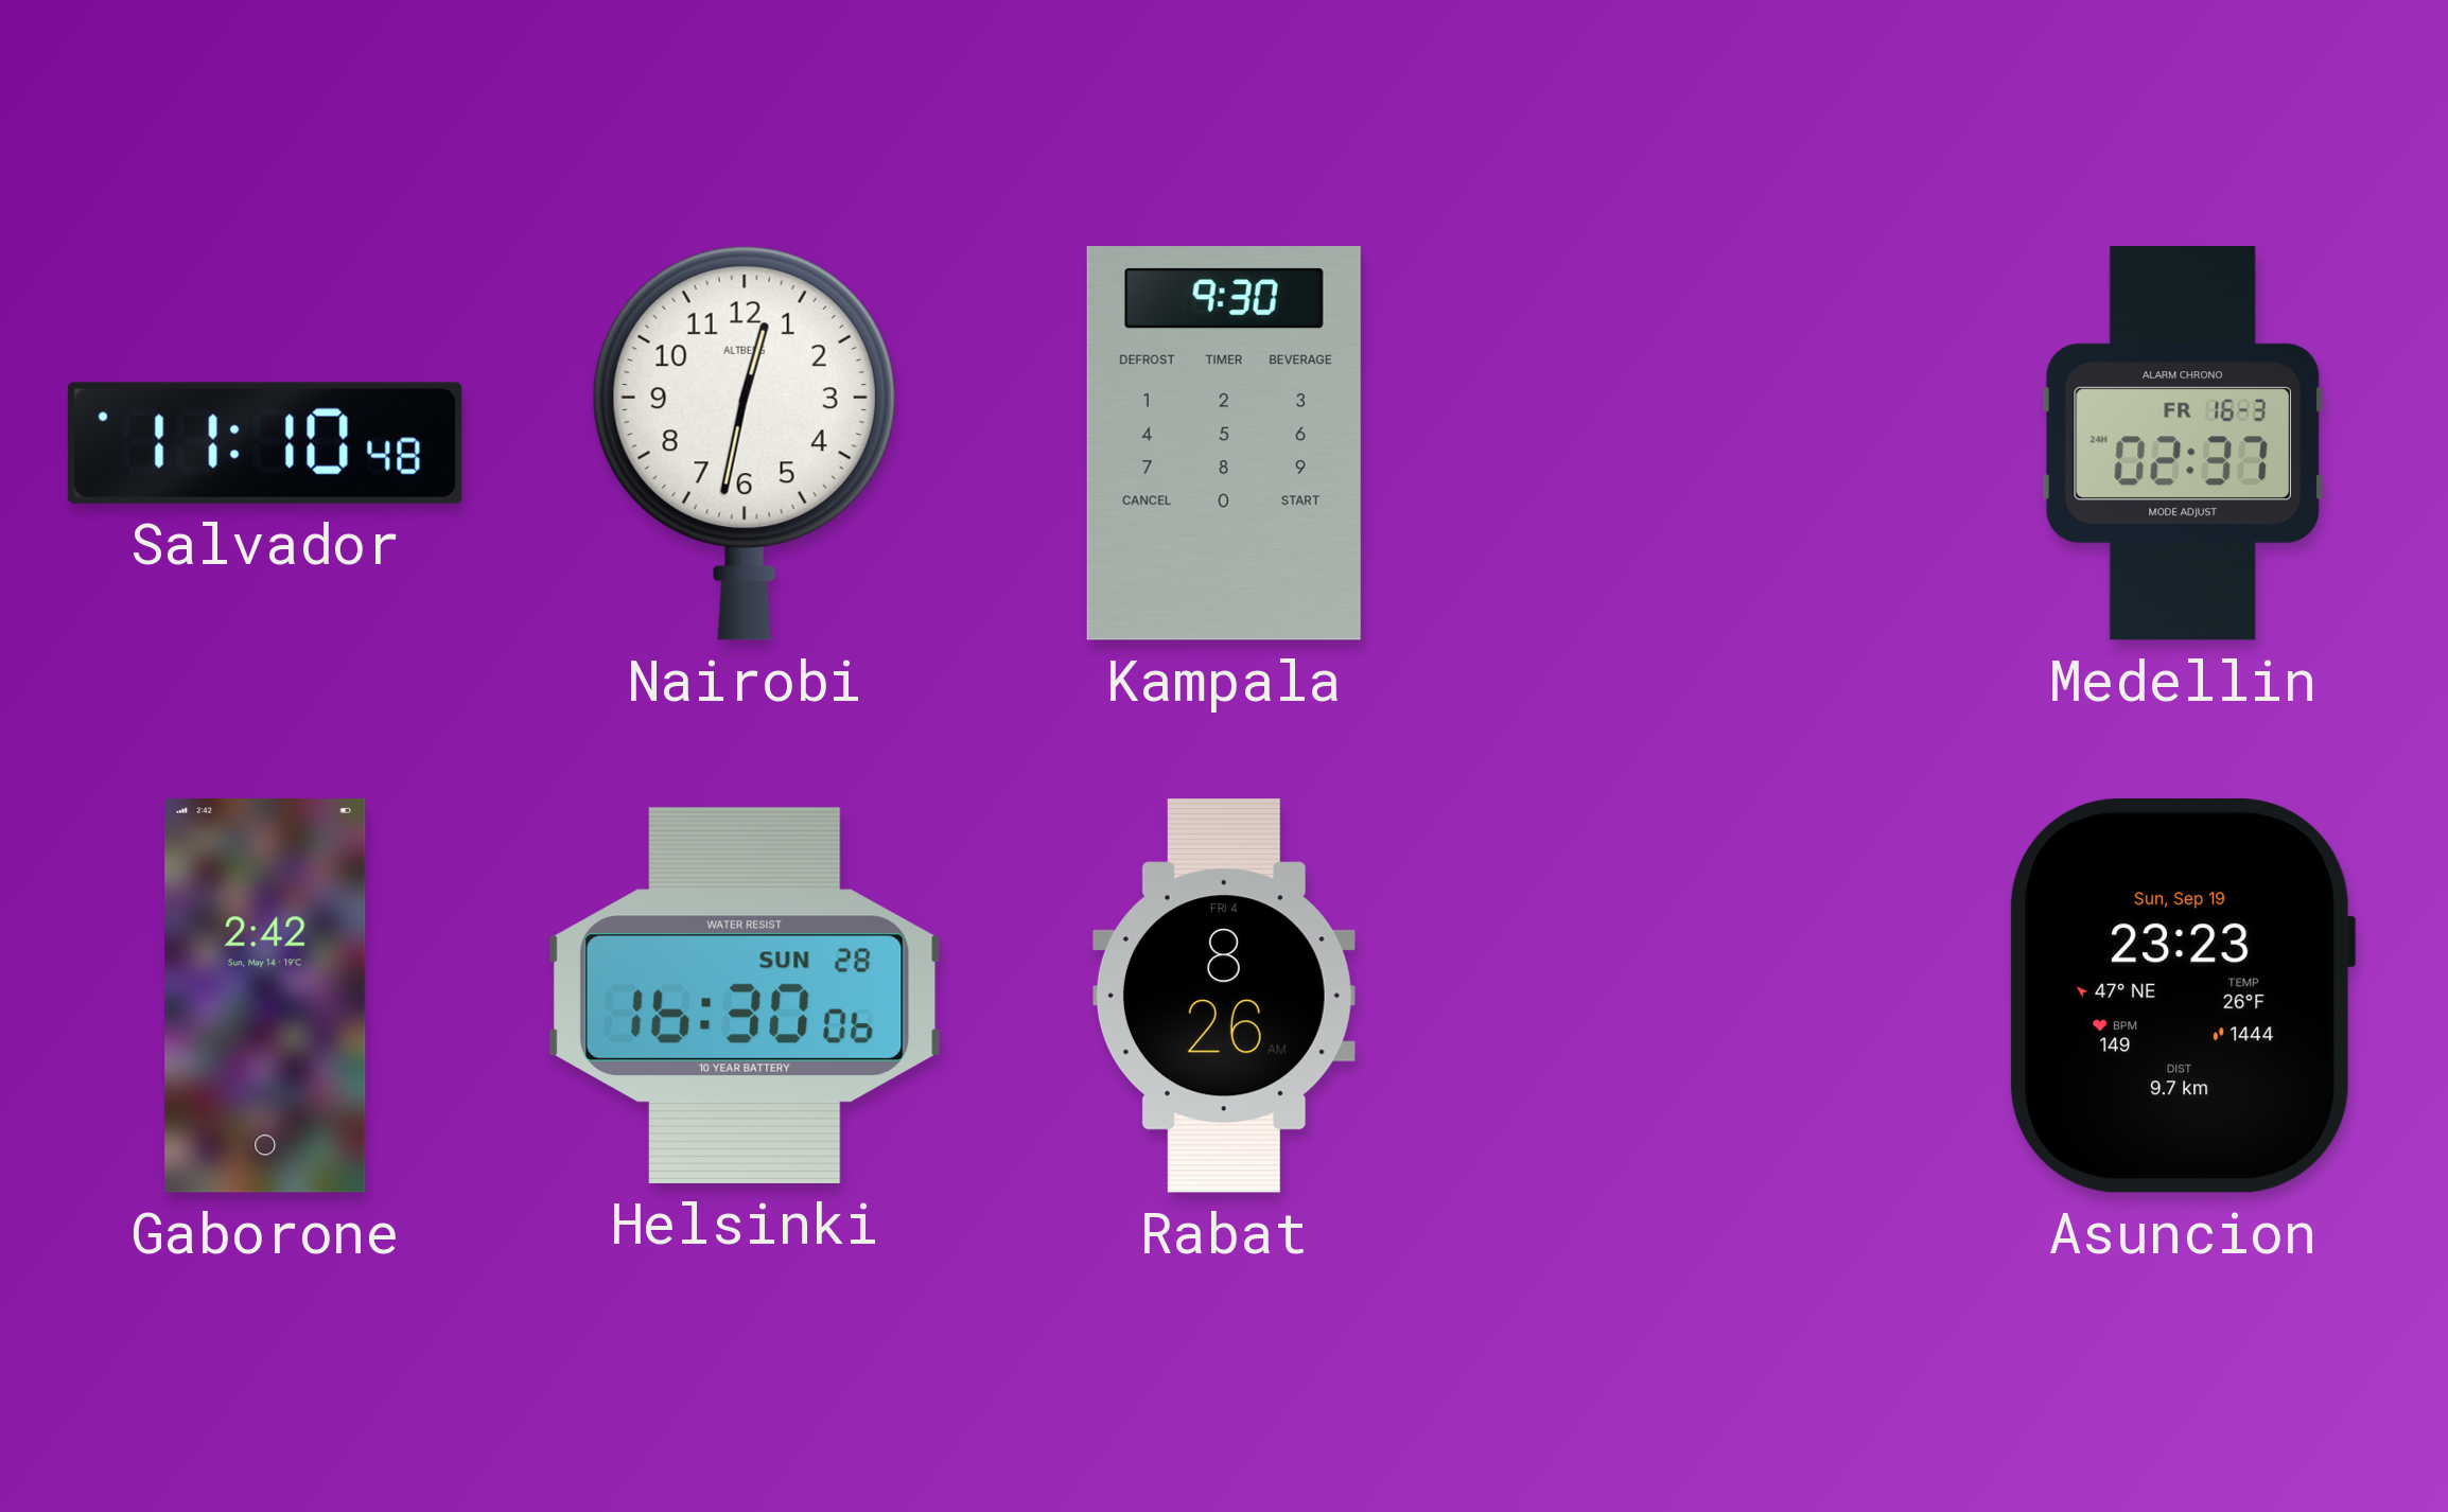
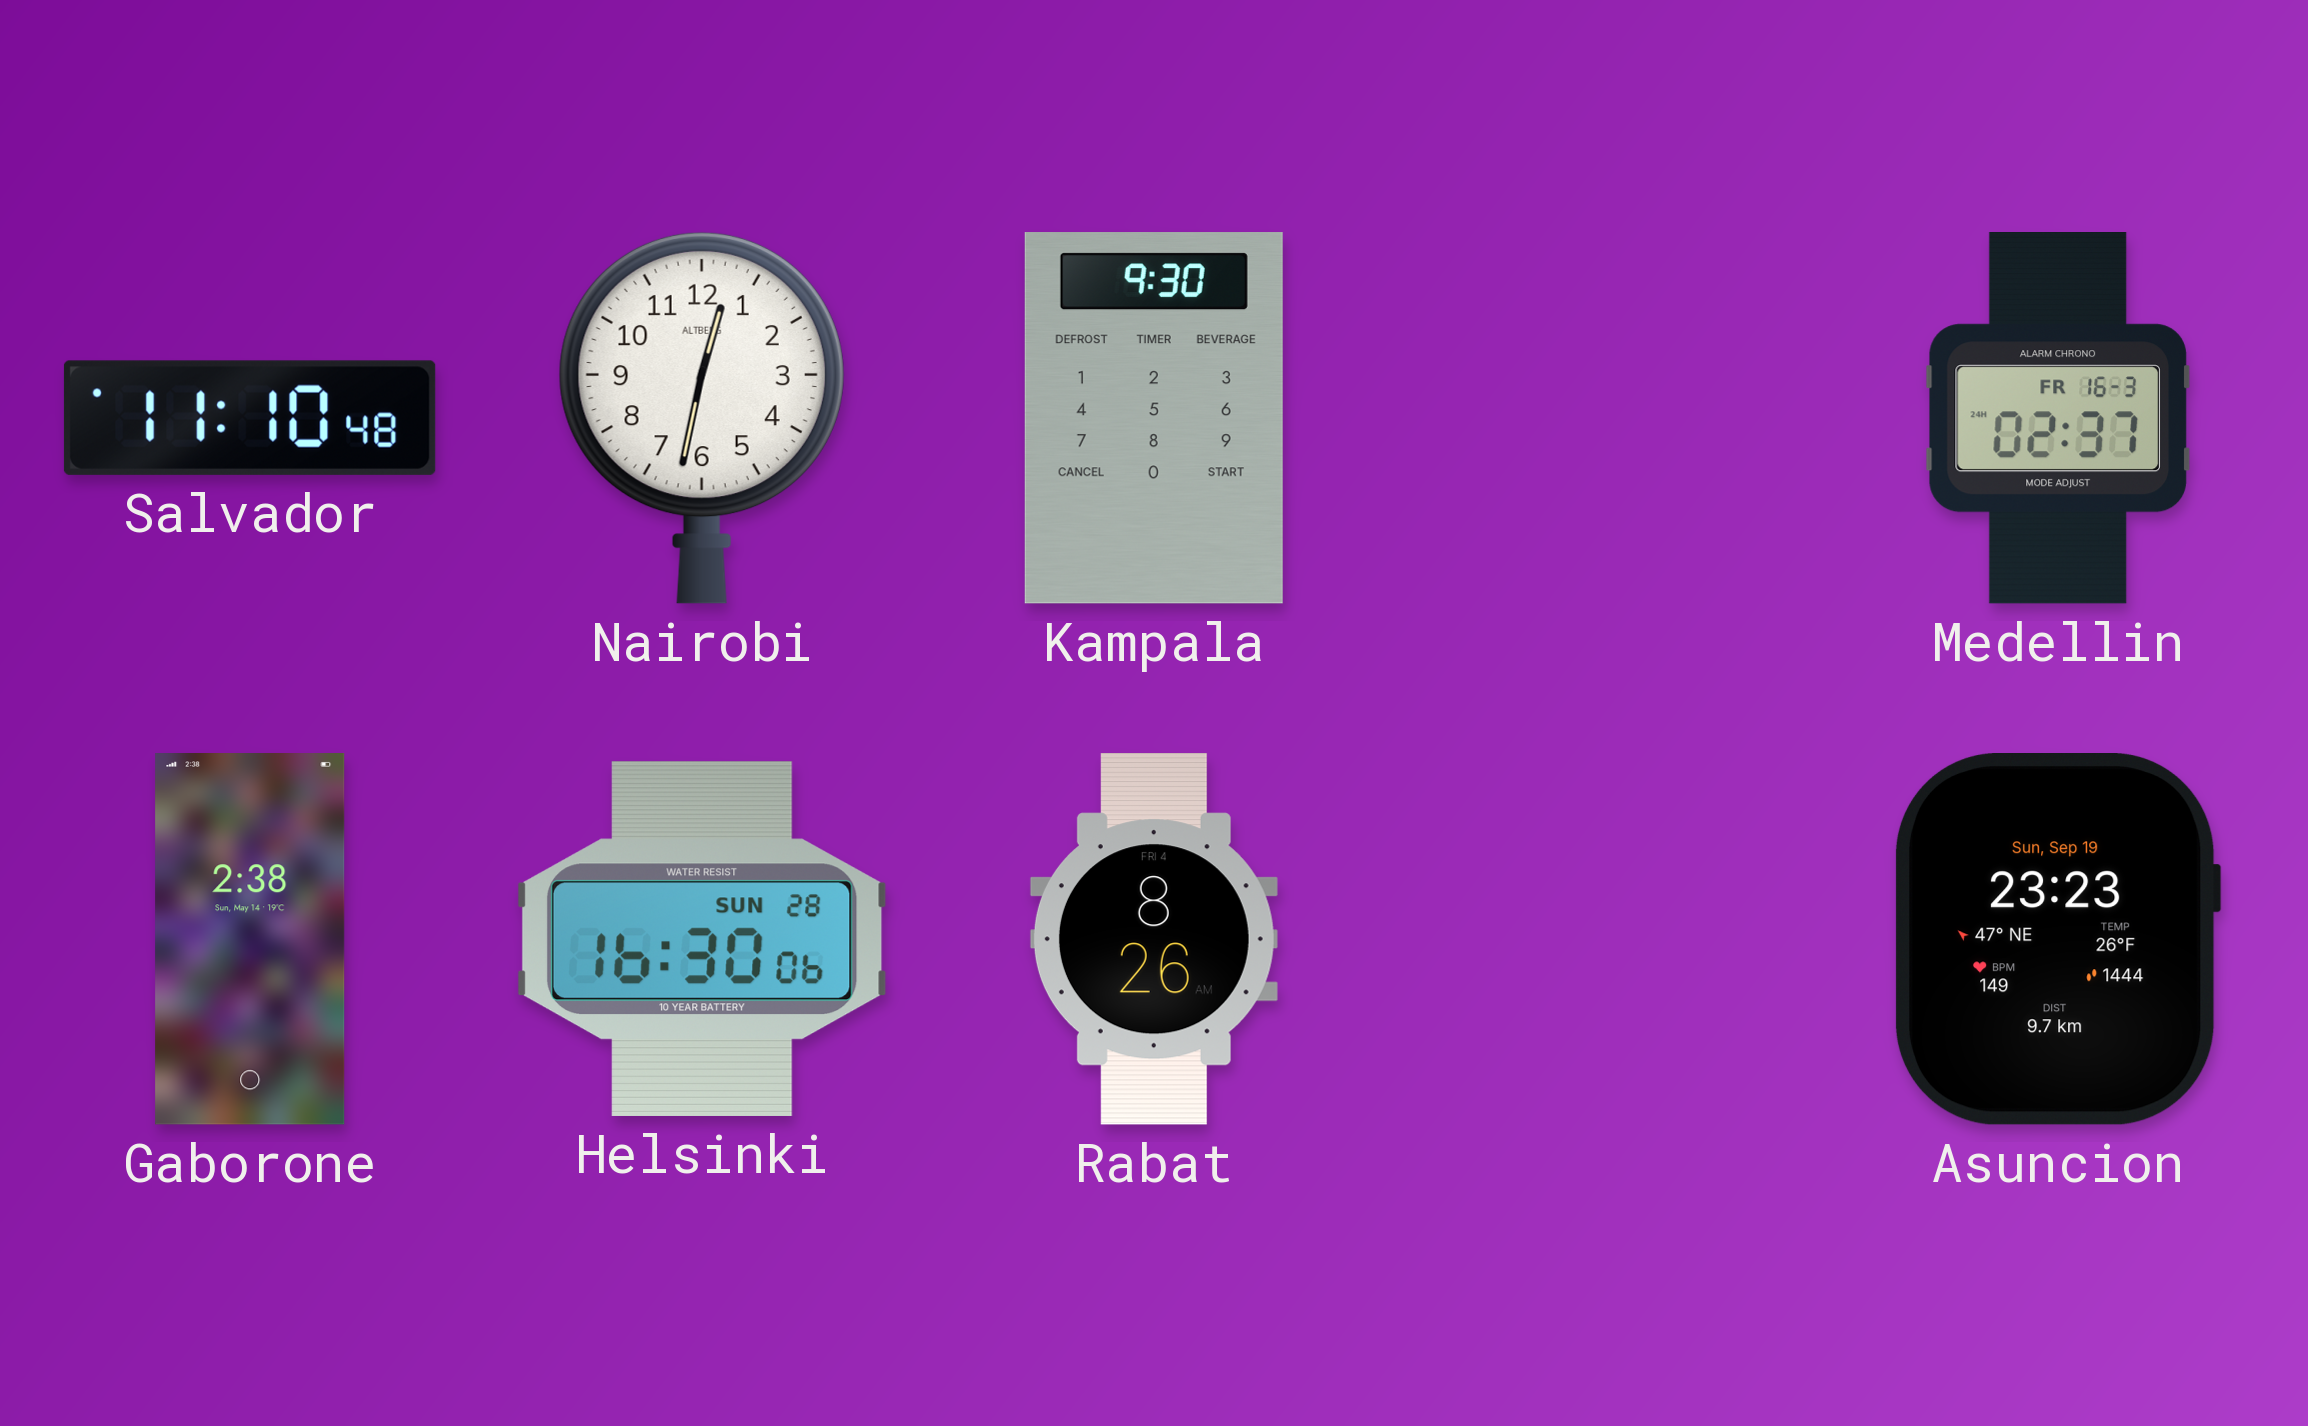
Gaborone: 2:42 -> 2:38
